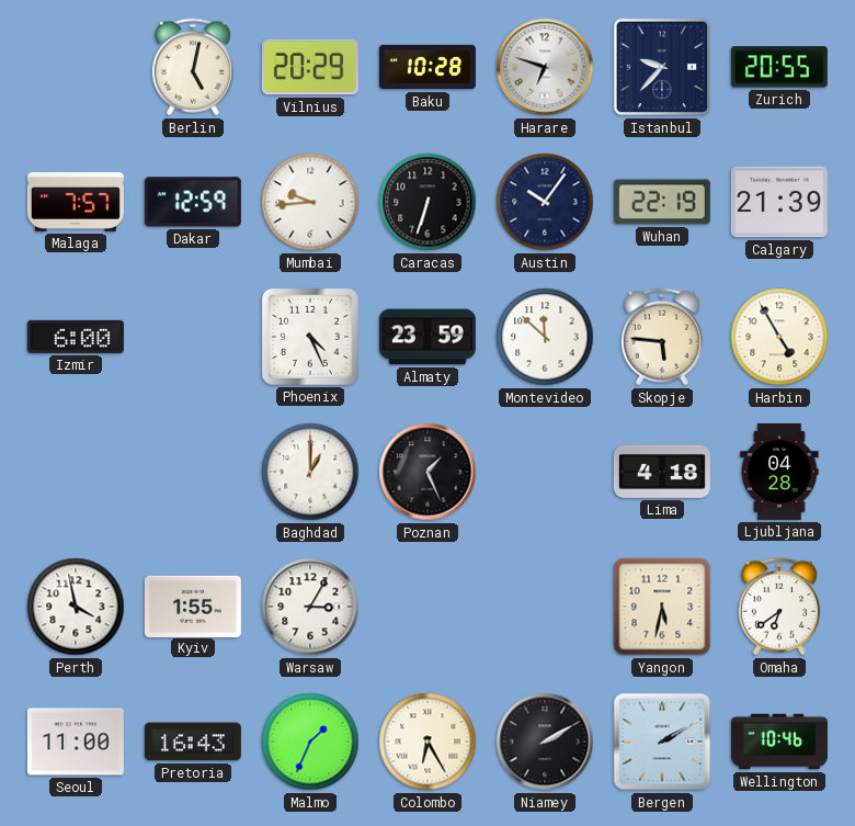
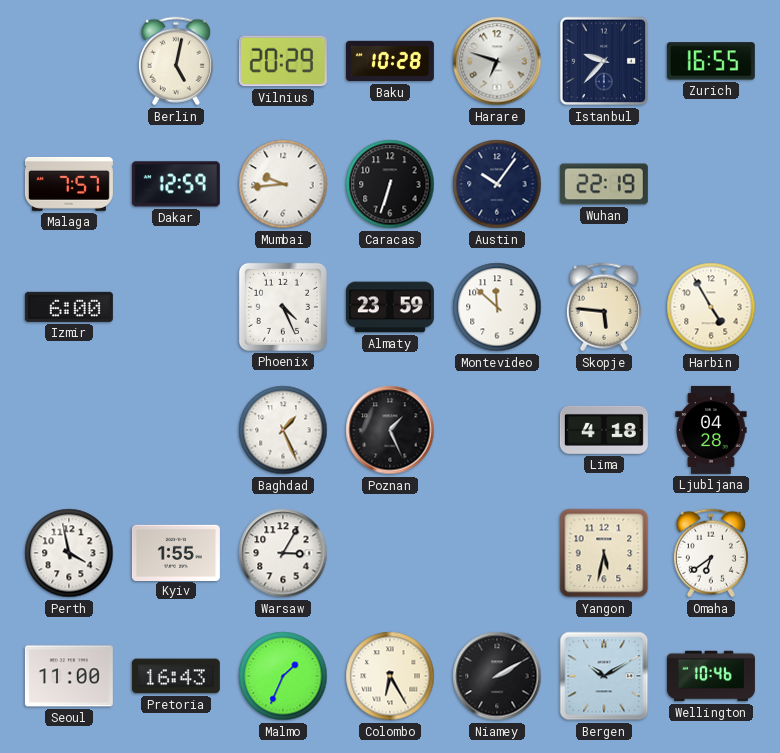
Zurich: 20:55 -> 16:55
Calgary: 21:39 -> none
Baghdad: 1:00 -> 1:26
Bergen: 2:10 -> 10:10
